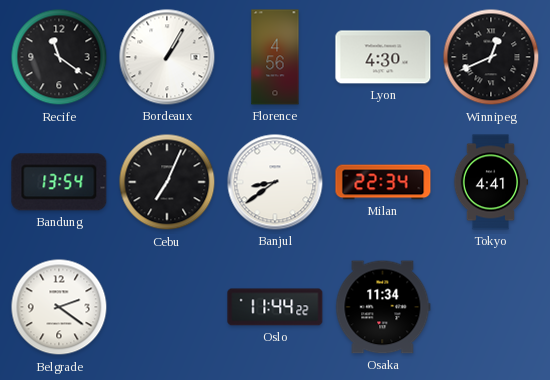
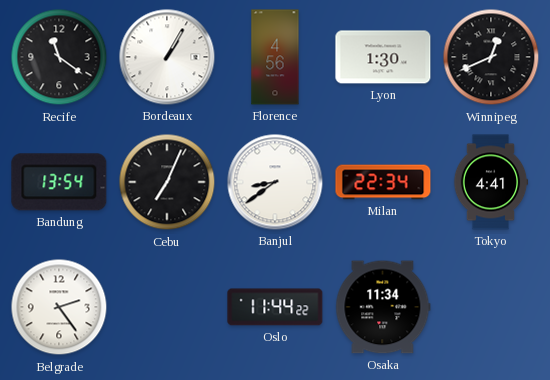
Lyon: 4:30 -> 1:30
Belgrade: 2:21 -> 2:24
